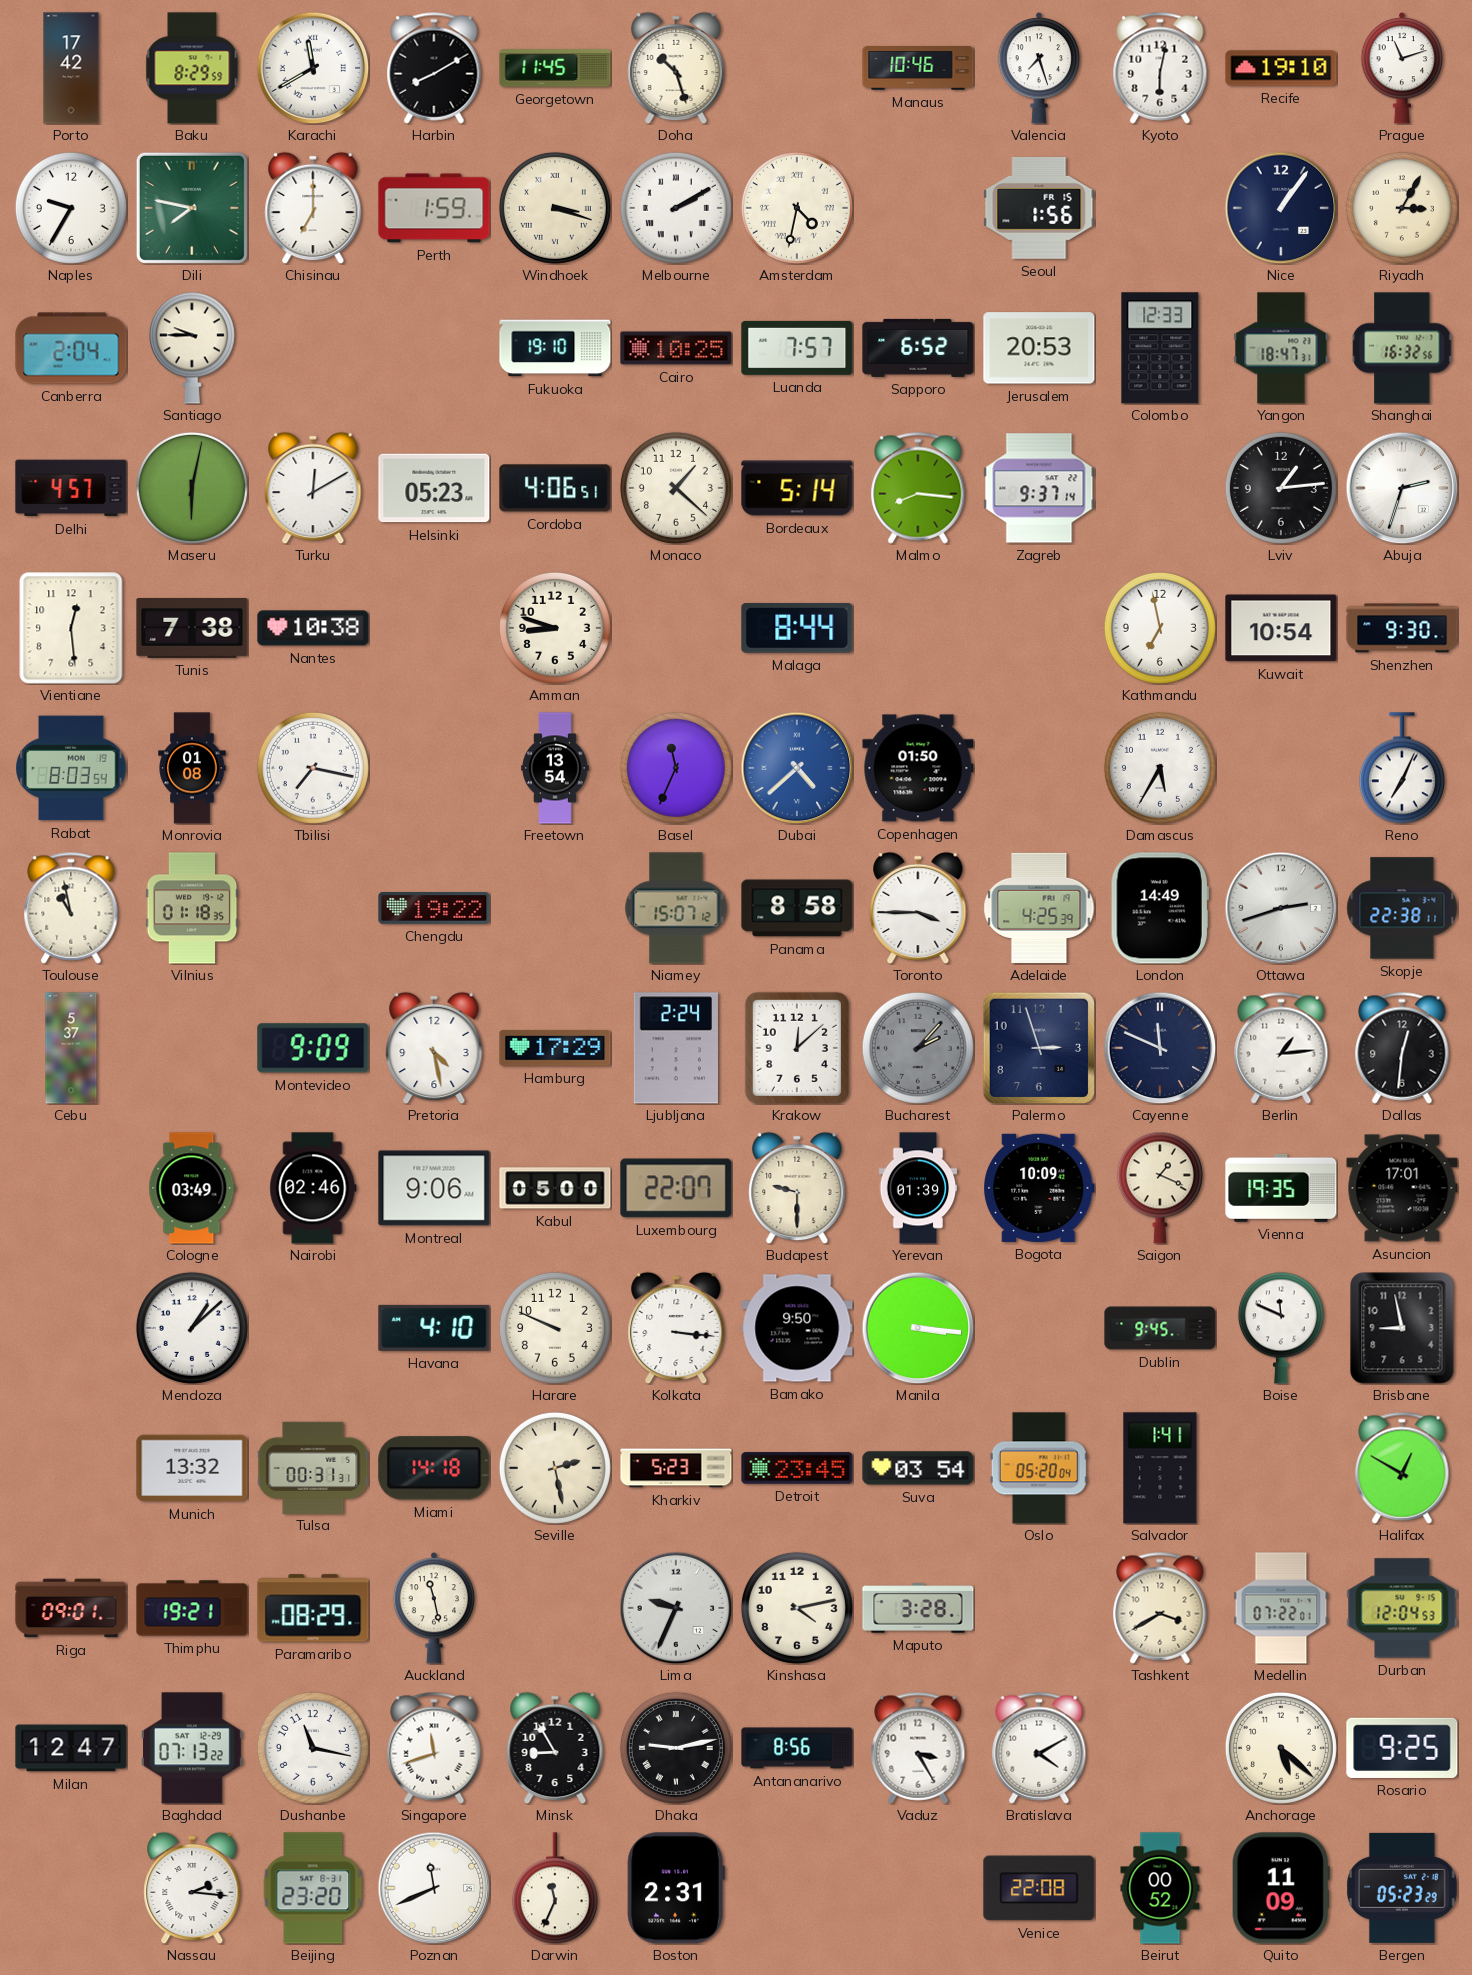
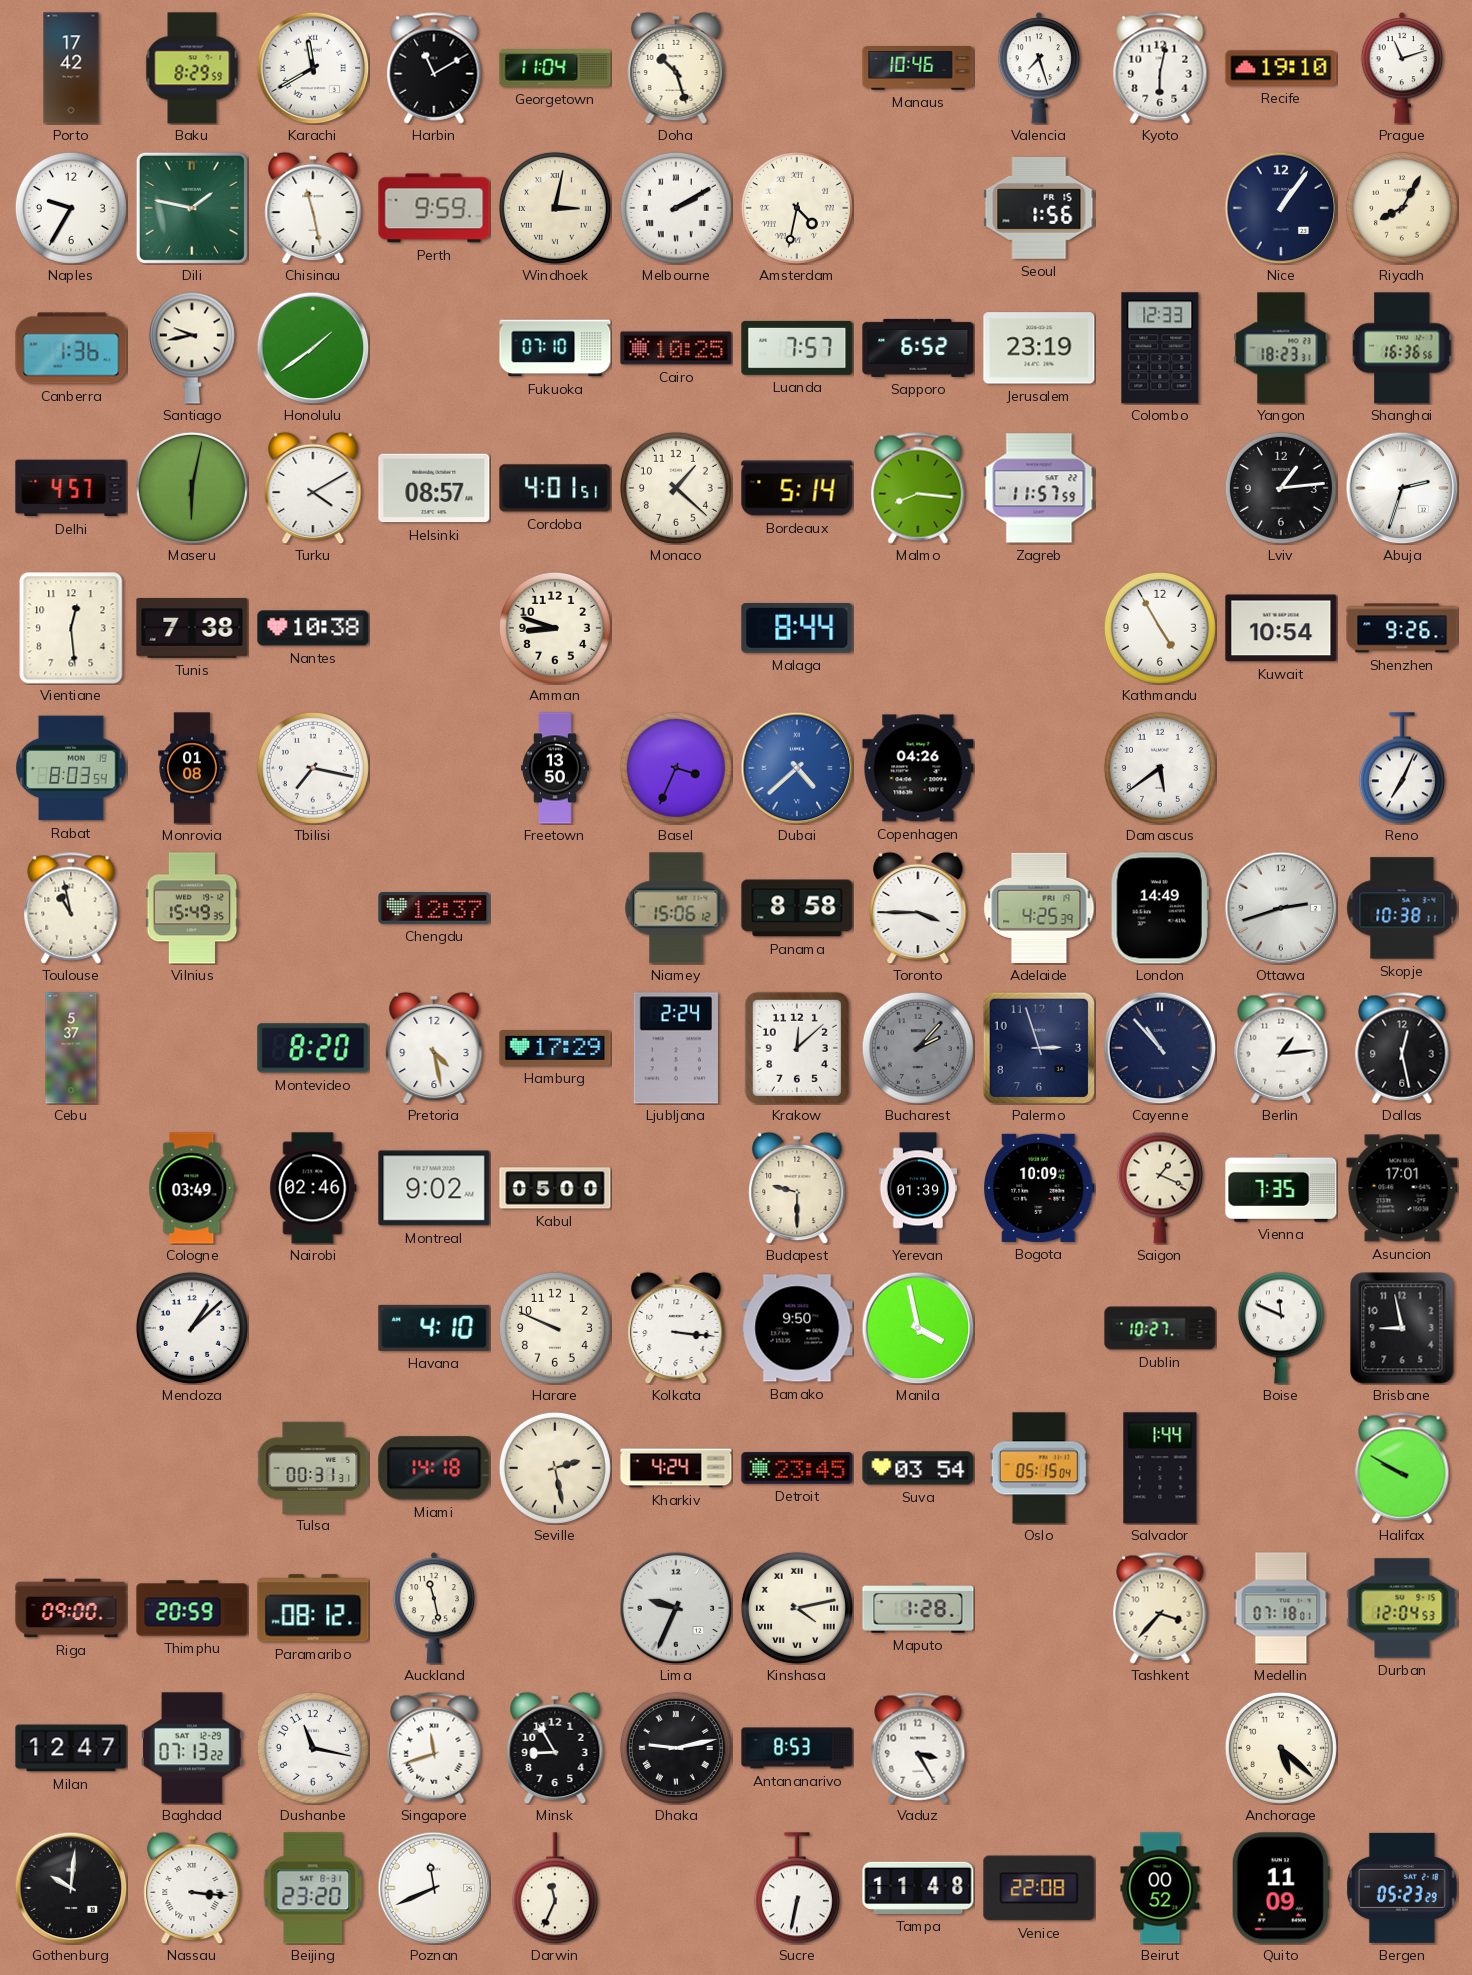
Harbin: 8:10 -> 11:10
Georgetown: 11:45 -> 11:04
Dili: 7:47 -> 1:47
Chisinau: 7:00 -> 11:28
Perth: 1:59 -> 9:59
Windhoek: 3:18 -> 3:02
Riyadh: 3:05 -> 8:05
Canberra: 2:04 -> 1:36
Santiago: 9:45 -> 9:43
Honolulu: none -> 1:39
Fukuoka: 19:10 -> 07:10
Jerusalem: 20:53 -> 23:19
Yangon: 18:47 -> 18:23
Shanghai: 16:32 -> 16:36
Turku: 12:10 -> 4:10
Helsinki: 05:23 -> 08:57
Cordoba: 4:06 -> 4:01
Zagreb: 9:37 -> 11:57
Kathmandu: 6:58 -> 4:55
Shenzhen: 9:30 -> 9:26
Freetown: 13:54 -> 13:50
Basel: 11:34 -> 3:34
Copenhagen: 01:50 -> 04:26
Damascus: 5:35 -> 5:39
Vilnius: 01:18 -> 15:49
Chengdu: 19:22 -> 12:37
Niamey: 15:07 -> 15:06
Skopje: 22:38 -> 10:38
Montevideo: 9:09 -> 8:20
Cayenne: 11:49 -> 10:53
Dallas: 12:31 -> 12:28
Montreal: 9:06 -> 9:02
Luxembourg: 22:07 -> none
Vienna: 19:35 -> 7:35
Manila: 3:16 -> 3:58
Dublin: 9:45 -> 10:27
Munich: 13:32 -> none
Kharkiv: 5:23 -> 4:24
Oslo: 05:20 -> 05:15
Salvador: 1:41 -> 1:44
Halifax: 12:50 -> 9:50
Riga: 09:01 -> 09:00
Thimphu: 19:21 -> 20:59
Paramaribo: 08:29 -> 08:12
Kinshasa numerals: Arabic -> Roman
Maputo: 3:28 -> 1:28
Tashkent: 3:40 -> 3:37
Medellin: 07:22 -> 07:18
Antananarivo: 8:56 -> 8:53
Bratislava: 4:10 -> none
Rosario: 9:25 -> none
Gothenburg: none -> 10:01
Nassau: 2:16 -> 3:16
Boston: 2:31 -> none
Sucre: none -> 6:32
Tampa: none -> 11:48
